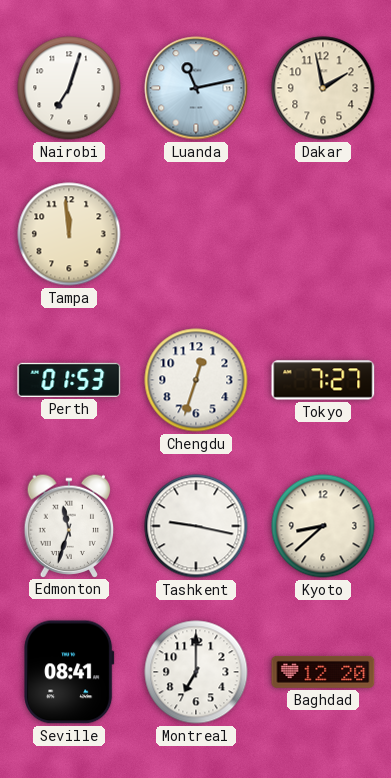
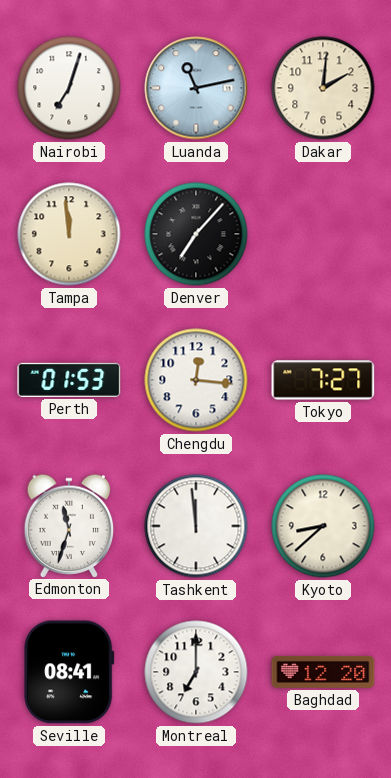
Dakar: 1:58 -> 2:01
Denver: none -> 7:07
Chengdu: 12:33 -> 12:16
Tashkent: 9:17 -> 11:59
